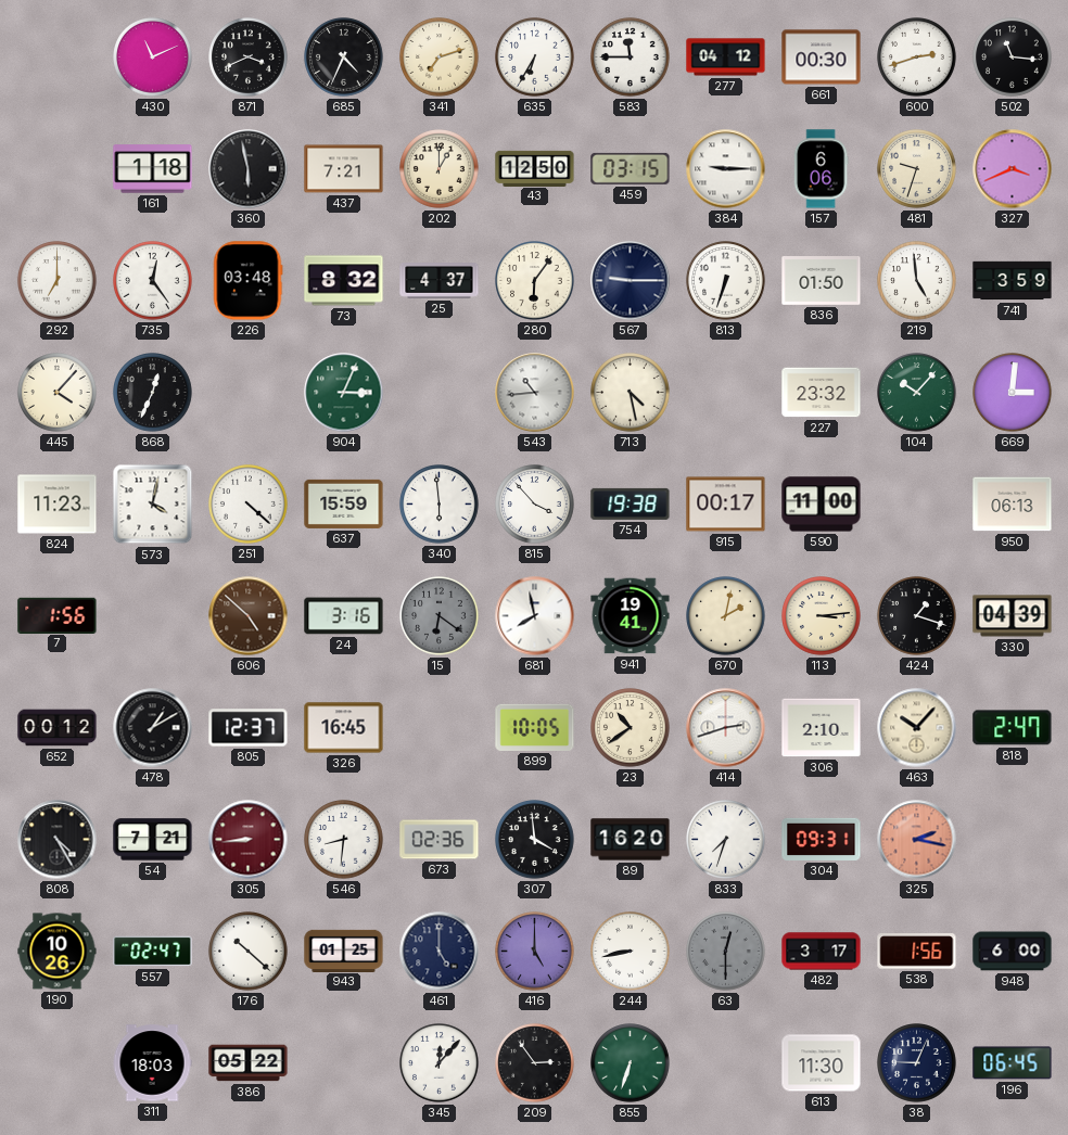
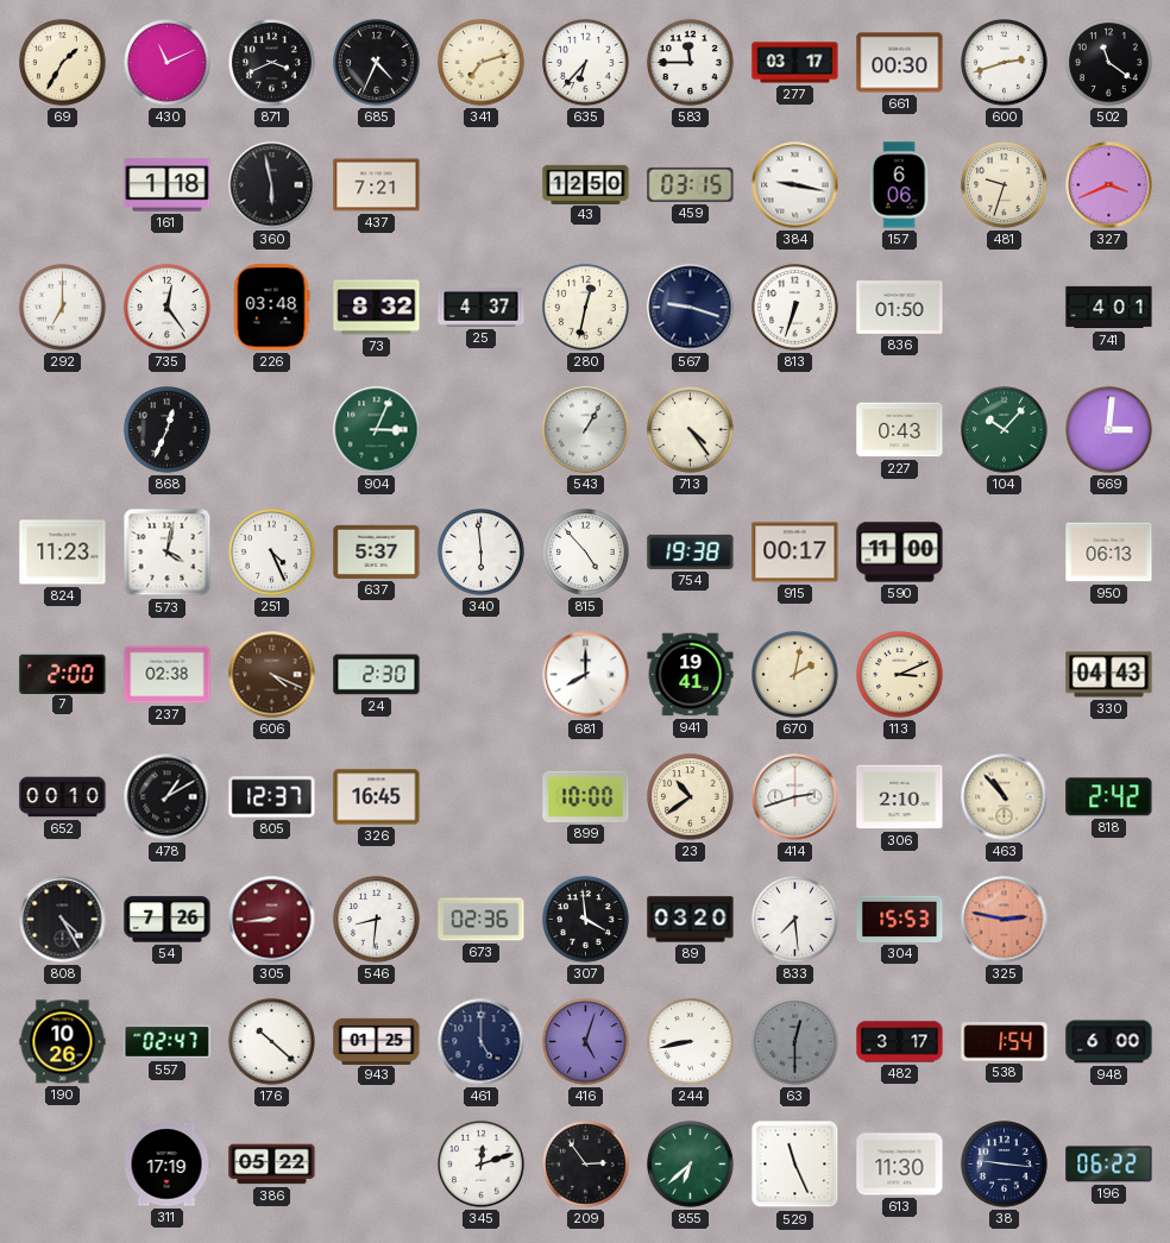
69: none -> 1:35
635: 6:35 -> 6:37
277: 04:12 -> 03:17
502: 11:16 -> 11:21
202: 1:00 -> none
384: 9:15 -> 9:17
280: 6:06 -> 12:32
567: 9:15 -> 9:18
219: 4:59 -> none
741: 3:59 -> 4:01
445: 4:07 -> none
543: 10:44 -> 1:05
713: 4:28 -> 4:24
227: 23:32 -> 0:43
251: 4:22 -> 4:26
637: 15:59 -> 5:37
815: 3:53 -> 4:53
7: 1:56 -> 2:00
237: none -> 02:38
606: 4:52 -> 4:19
24: 3:16 -> 2:30
15: 6:21 -> none
681: 7:58 -> 8:00
113: 3:14 -> 3:11
424: 1:18 -> none
330: 04:39 -> 04:43
652: 00:12 -> 00:10
899: 10:05 -> 10:00
463: 10:07 -> 10:53
818: 2:47 -> 2:42
54: 7:21 -> 7:26
89: 16:20 -> 03:20
833: 7:33 -> 7:29
304: 09:31 -> 15:53
325: 2:17 -> 2:47
416: 5:00 -> 5:03
538: 1:56 -> 1:54
311: 18:03 -> 17:19
345: 12:07 -> 12:12
855: 6:33 -> 6:38
529: none -> 11:26
38: 9:04 -> 9:16
196: 06:45 -> 06:22
